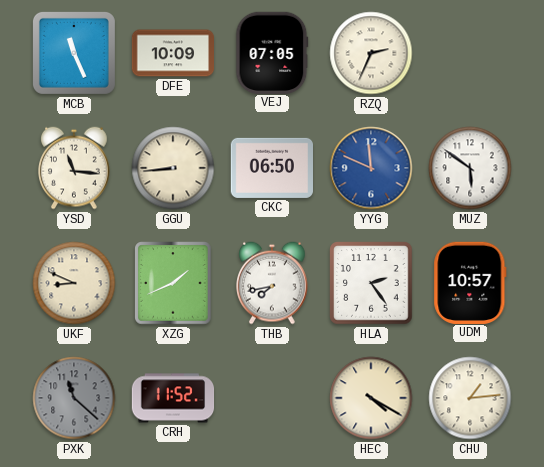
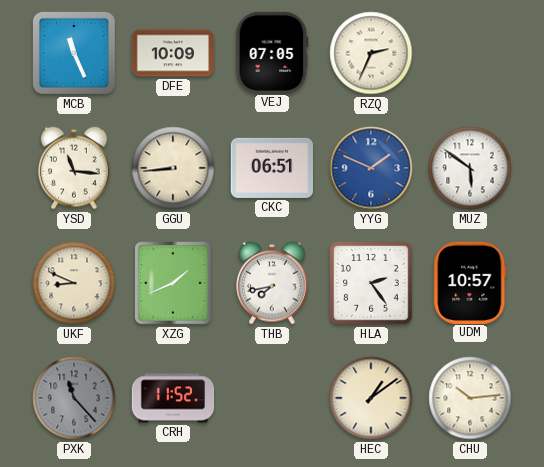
CKC: 06:50 -> 06:51
YYG: 11:49 -> 1:49
PXK: 11:22 -> 11:23
HEC: 4:20 -> 1:09
CHU: 1:14 -> 10:14
